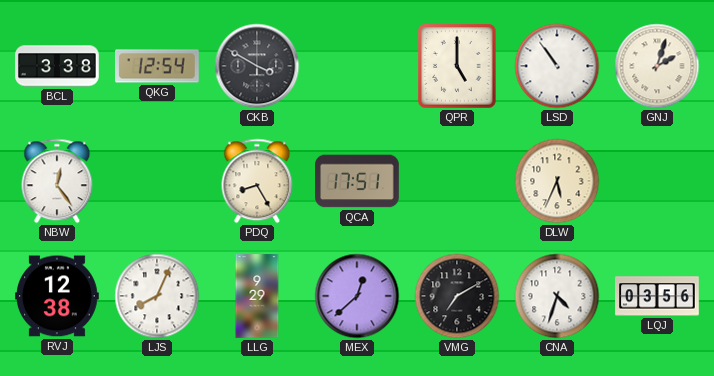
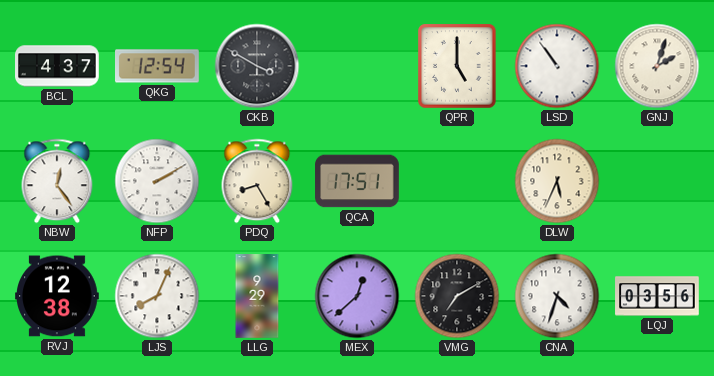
BCL: 3:38 -> 4:37
NFP: none -> 2:10
